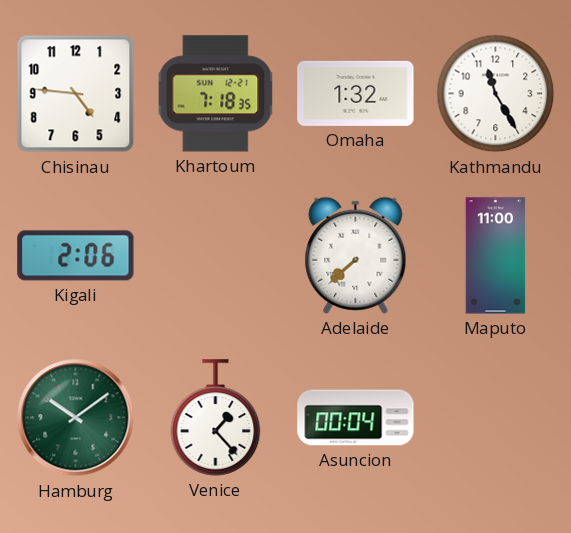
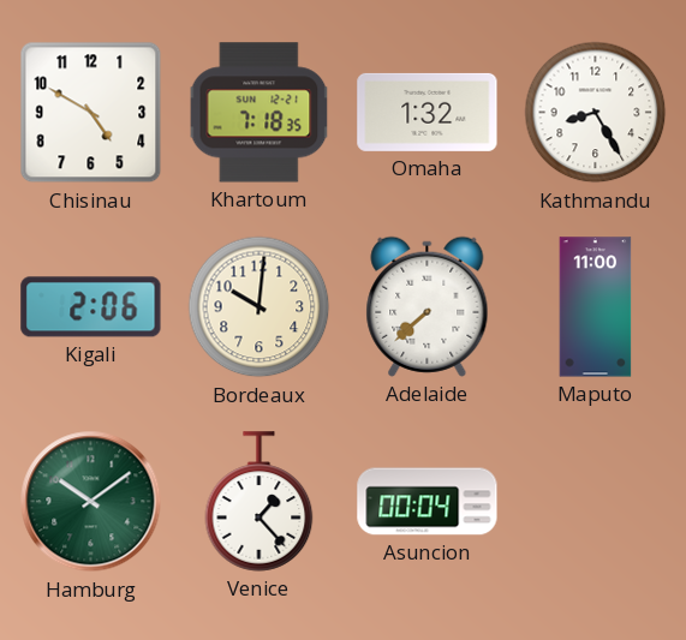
Chisinau: 4:46 -> 4:50
Kathmandu: 11:25 -> 8:25
Bordeaux: none -> 10:01
